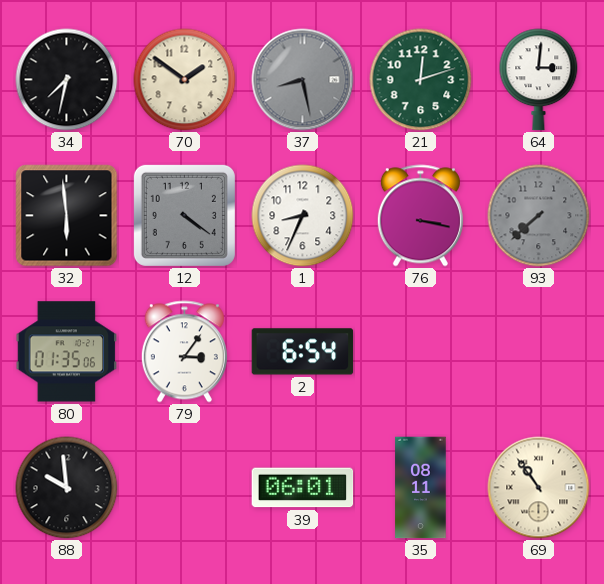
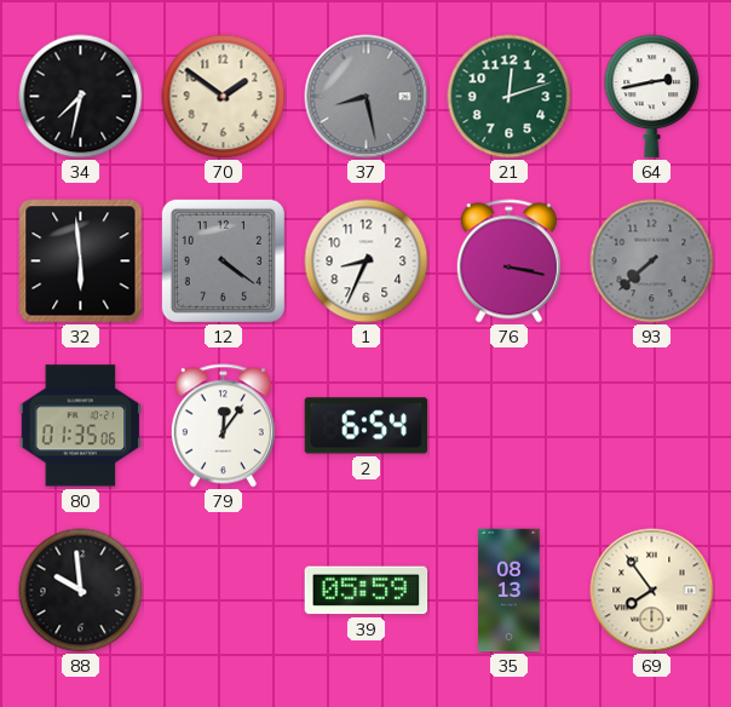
64: 3:01 -> 2:43
79: 3:06 -> 12:06
39: 06:01 -> 05:59
35: 08:11 -> 08:13
69: 10:54 -> 7:54
